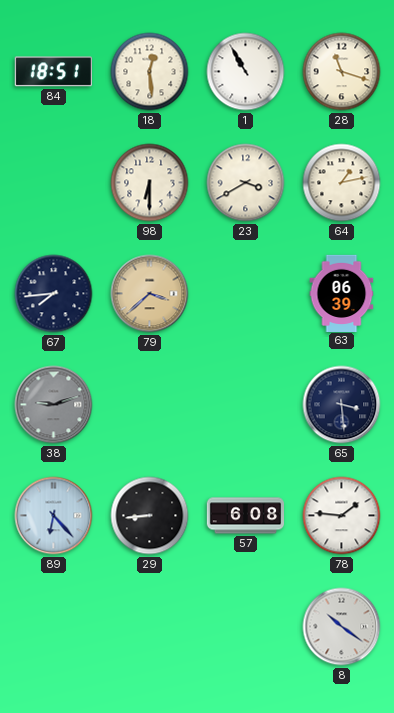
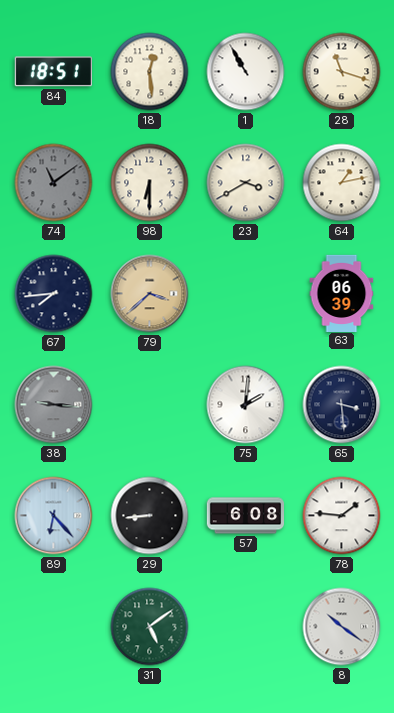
74: none -> 11:09
38: 9:12 -> 9:16
75: none -> 2:01
31: none -> 5:09
